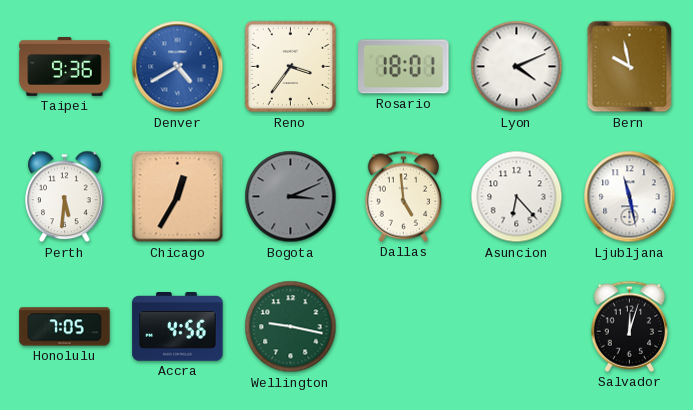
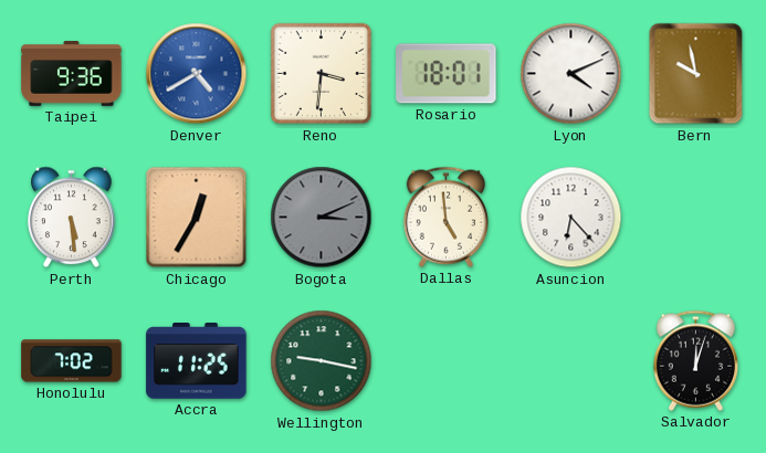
Reno: 3:36 -> 3:31
Perth: 5:31 -> 5:29
Ljubljana: 11:28 -> none
Honolulu: 7:05 -> 7:02
Accra: 4:56 -> 11:25
